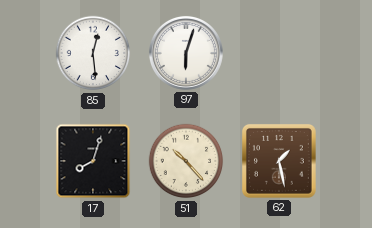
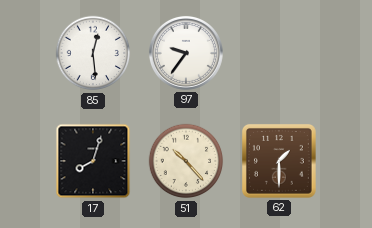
97: 6:03 -> 9:36
62: 1:28 -> 1:30
